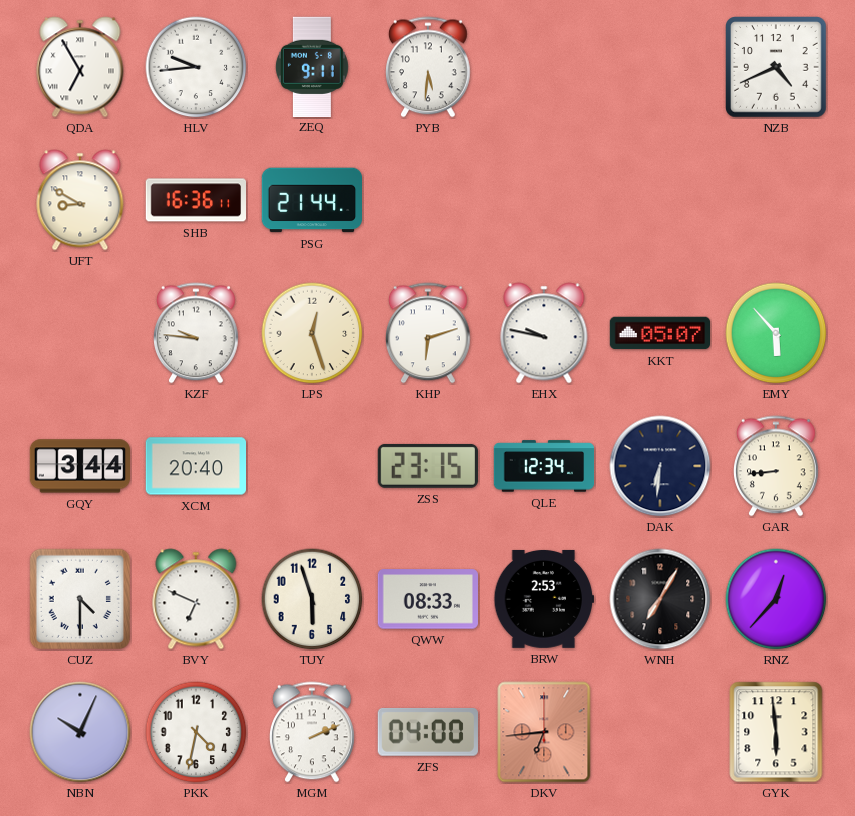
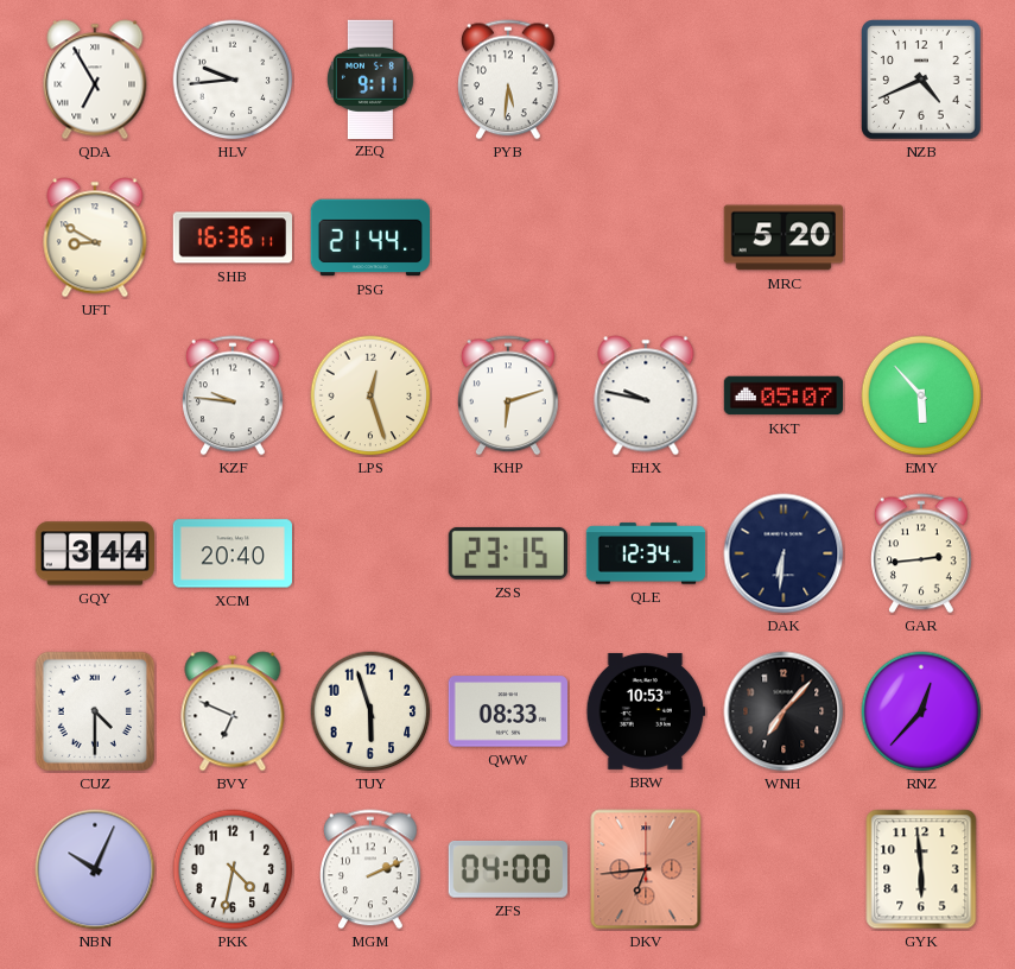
MRC: none -> 5:20
GAR: 8:44 -> 2:44
BRW: 2:53 -> 10:53
WNH: 7:05 -> 7:07
